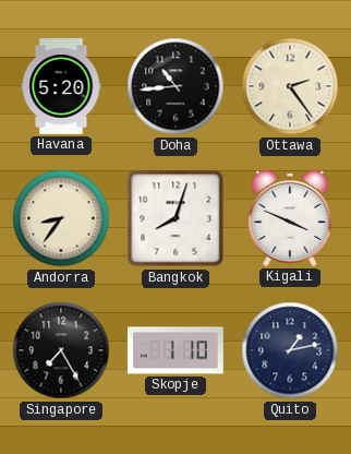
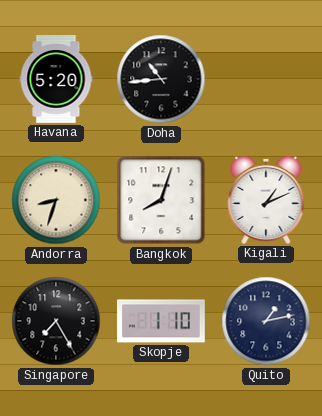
Ottawa: 2:24 -> none
Andorra: 8:36 -> 8:33
Kigali: 3:49 -> 1:11
